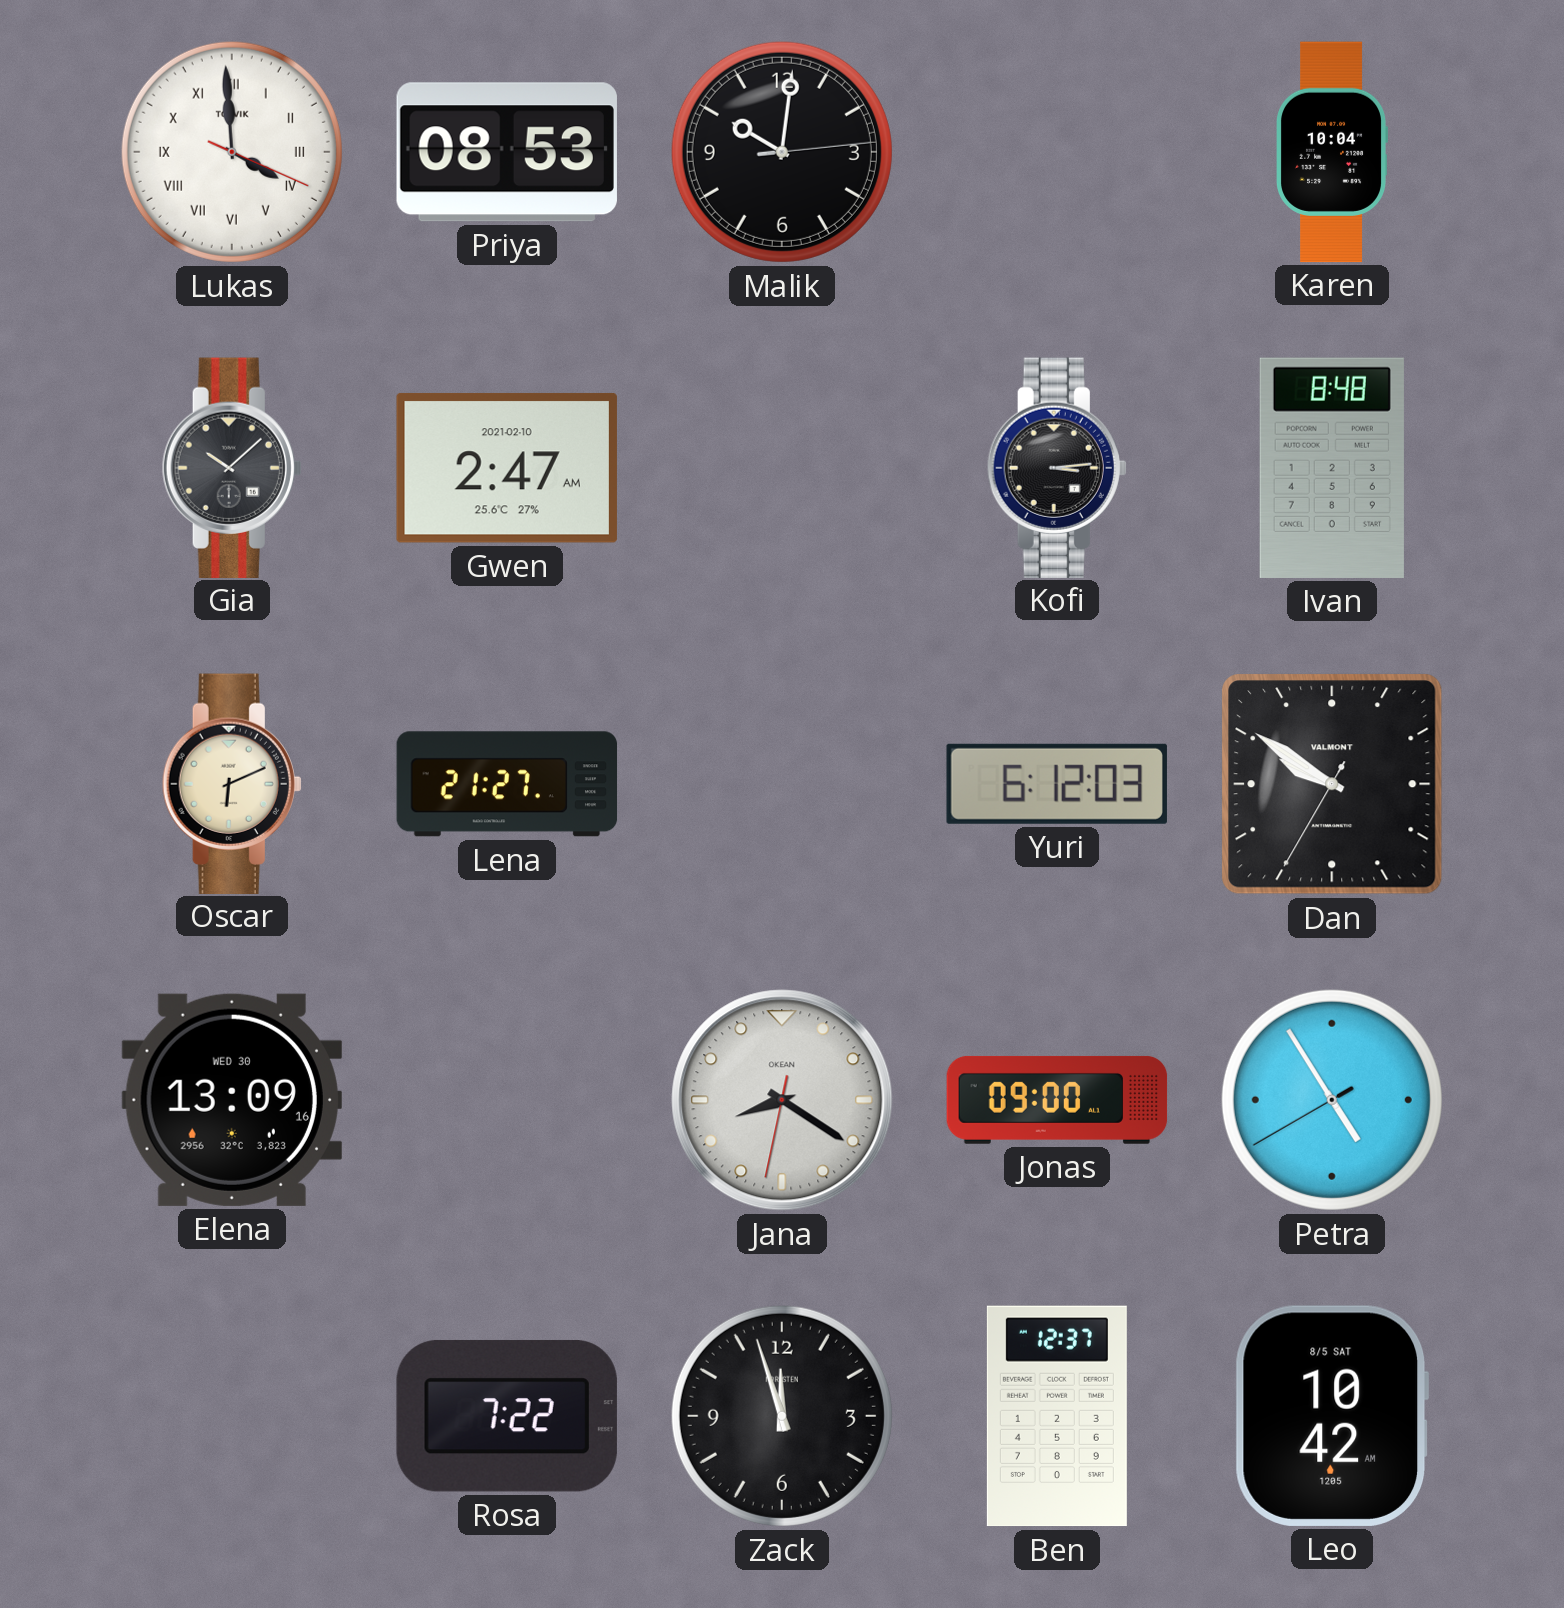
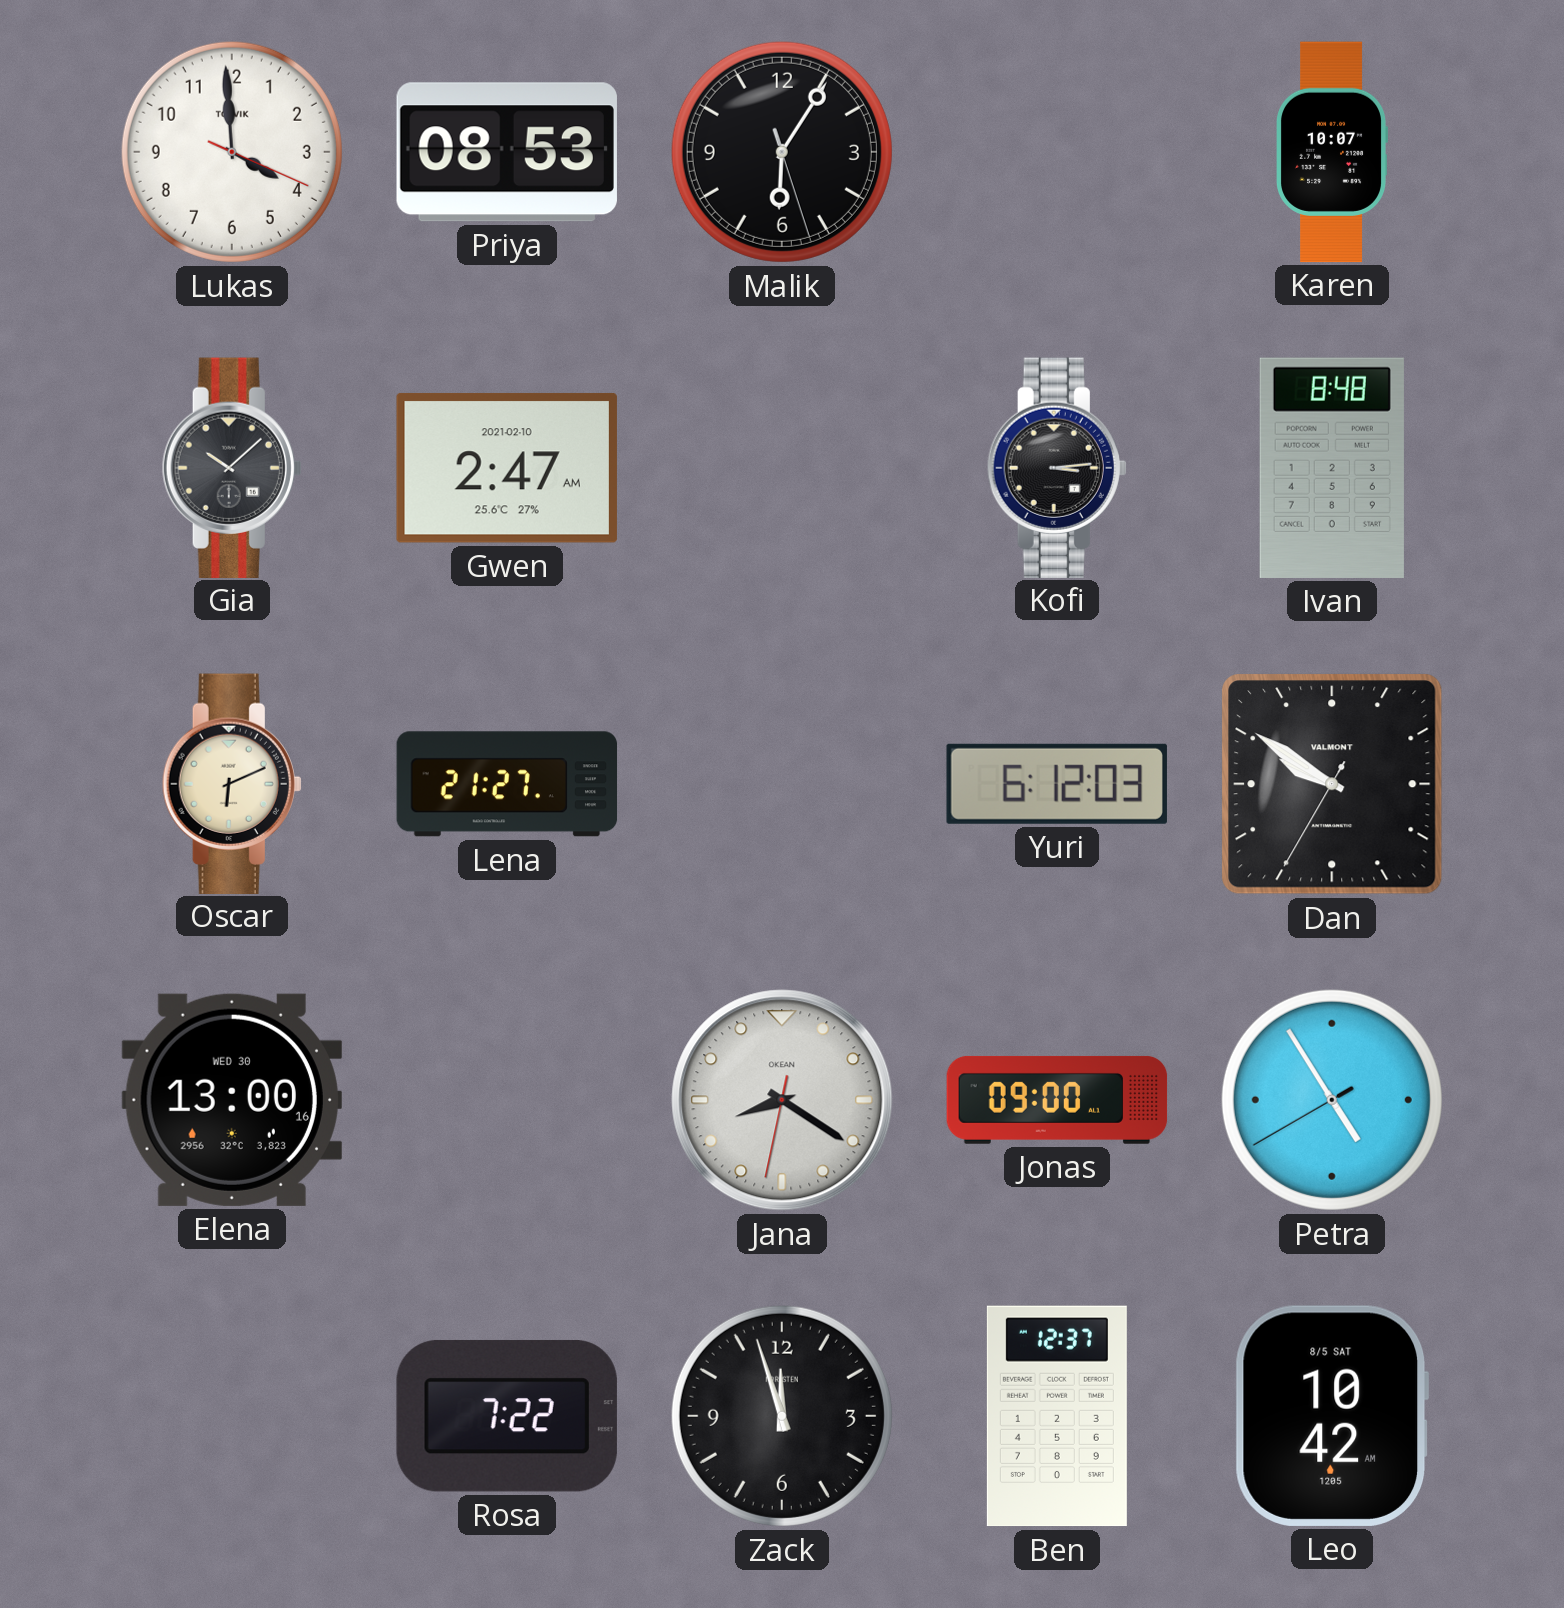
Lukas numerals: Roman -> Arabic
Malik: 10:01 -> 6:05
Karen: 10:04 -> 10:07
Elena: 13:09 -> 13:00
